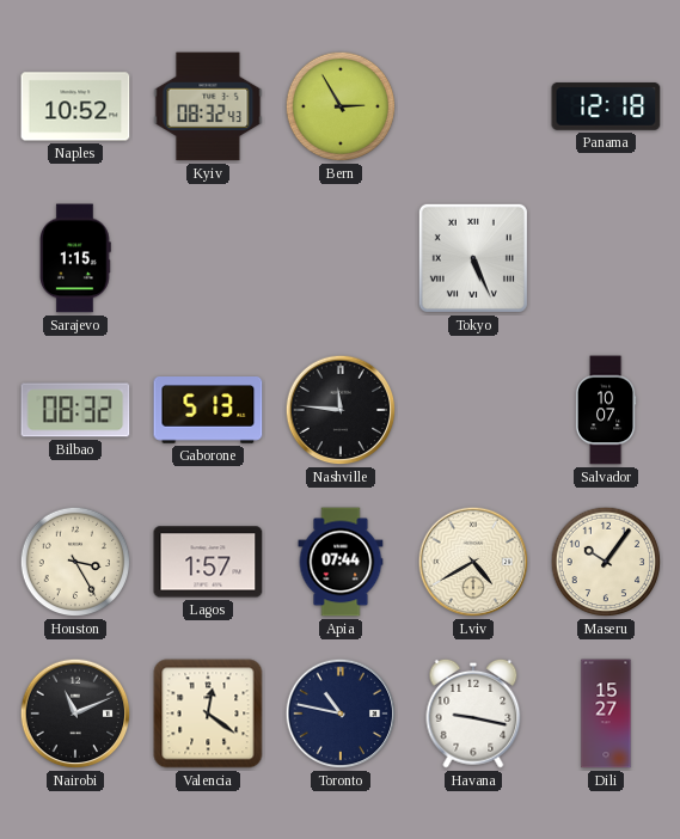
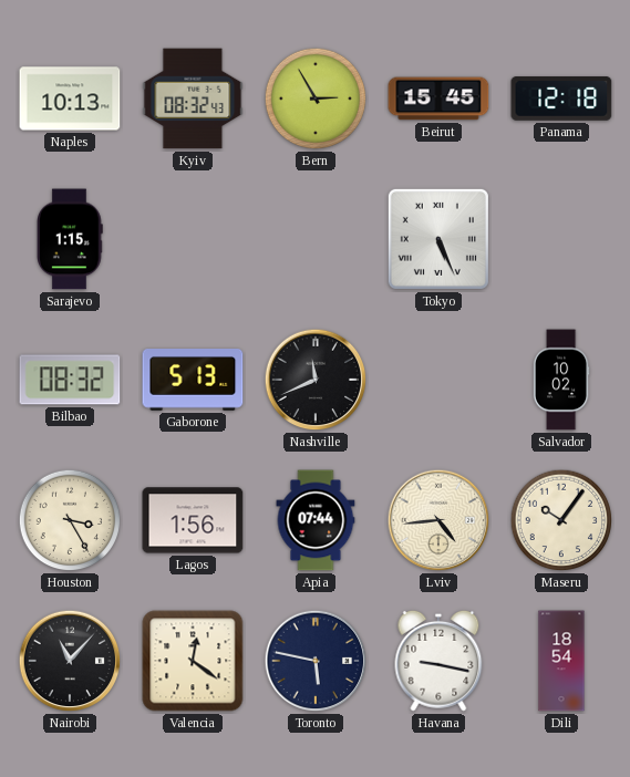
Naples: 10:52 -> 10:13
Beirut: none -> 15:45
Nashville: 11:46 -> 11:41
Salvador: 10:07 -> 10:02
Lagos: 1:57 -> 1:56
Lviv: 4:40 -> 4:44
Nairobi: 11:11 -> 11:07
Toronto: 10:47 -> 5:47
Dili: 15:27 -> 18:54
